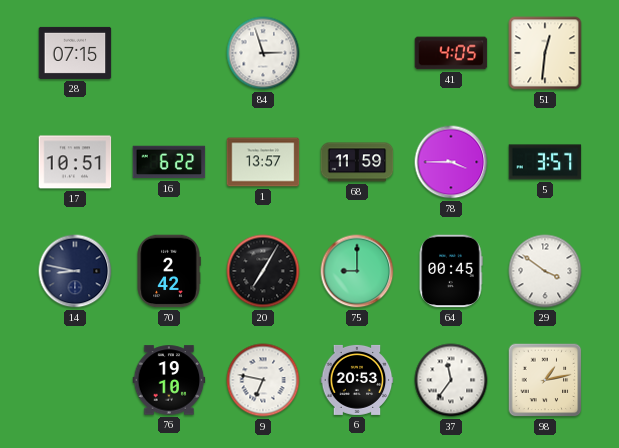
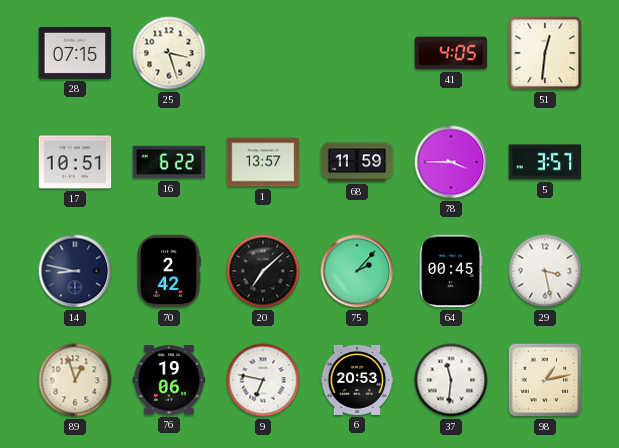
25: none -> 3:27
84: 2:57 -> none
20: 7:05 -> 7:08
75: 9:00 -> 2:07
29: 3:51 -> 3:28
89: none -> 12:57
76: 19:10 -> 19:06
37: 11:36 -> 11:31
